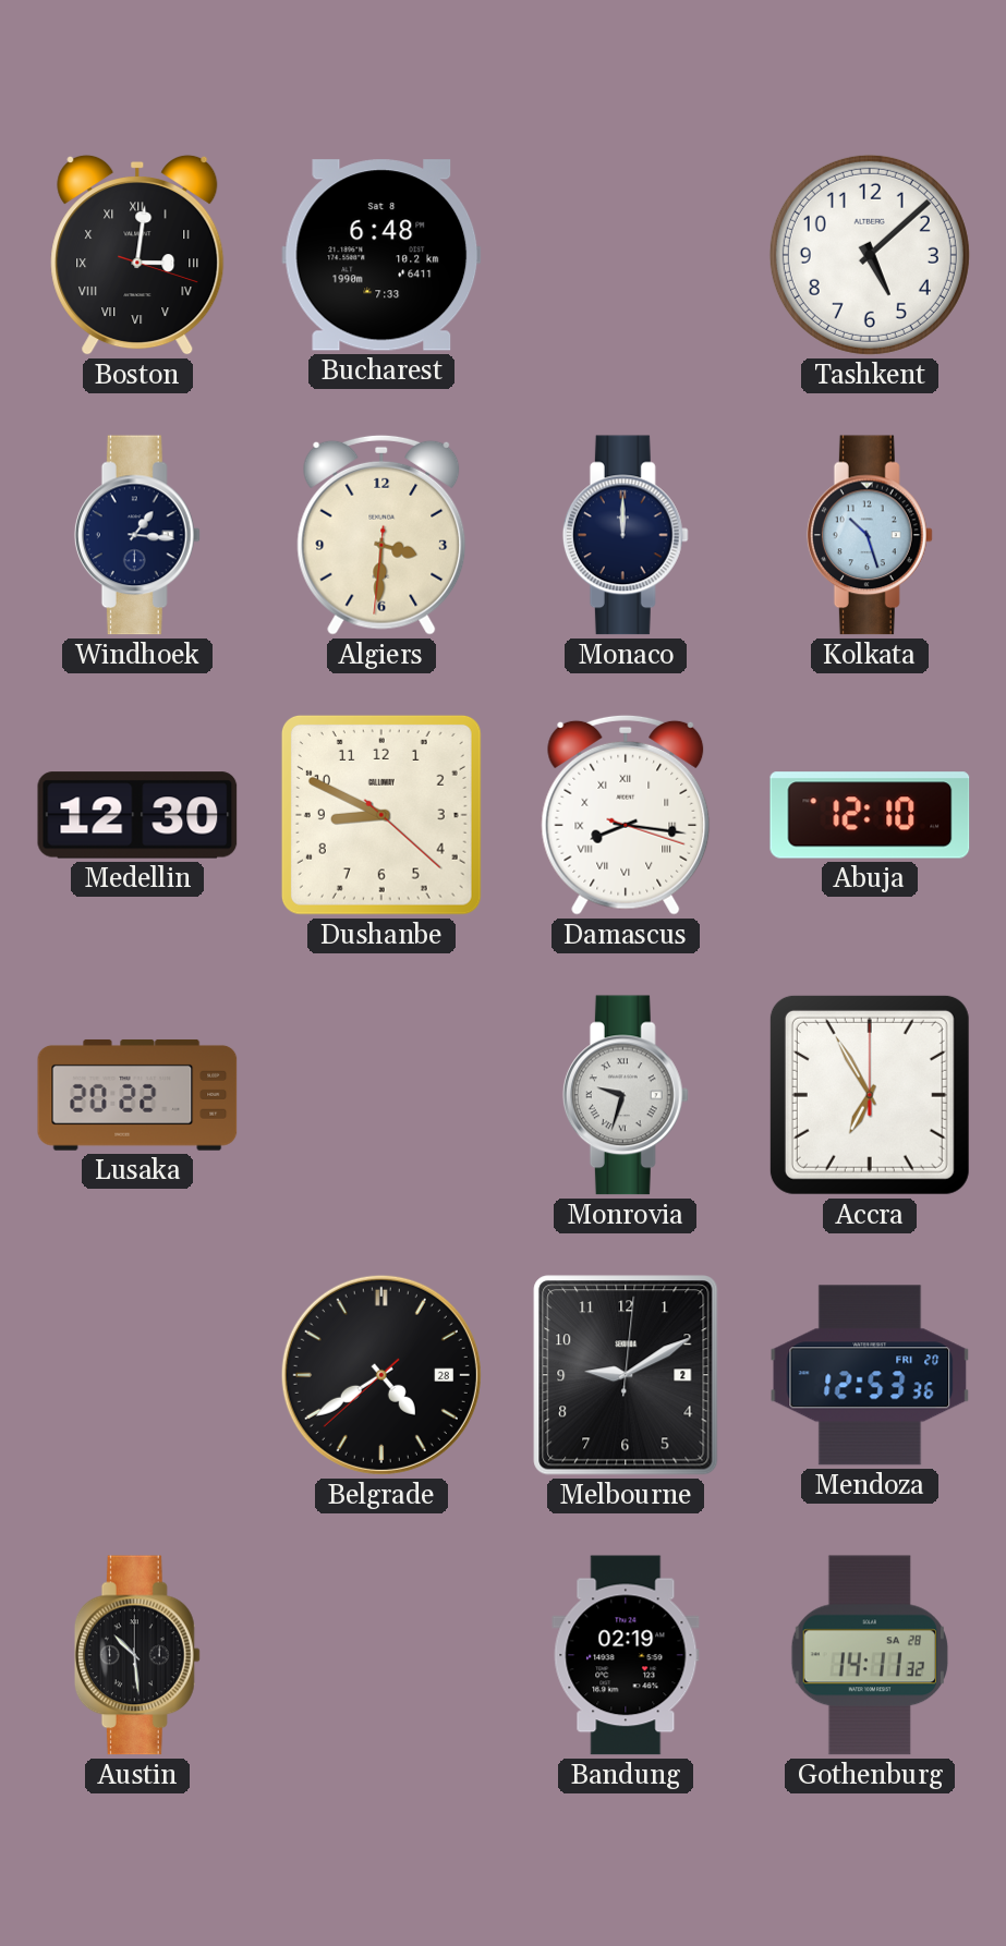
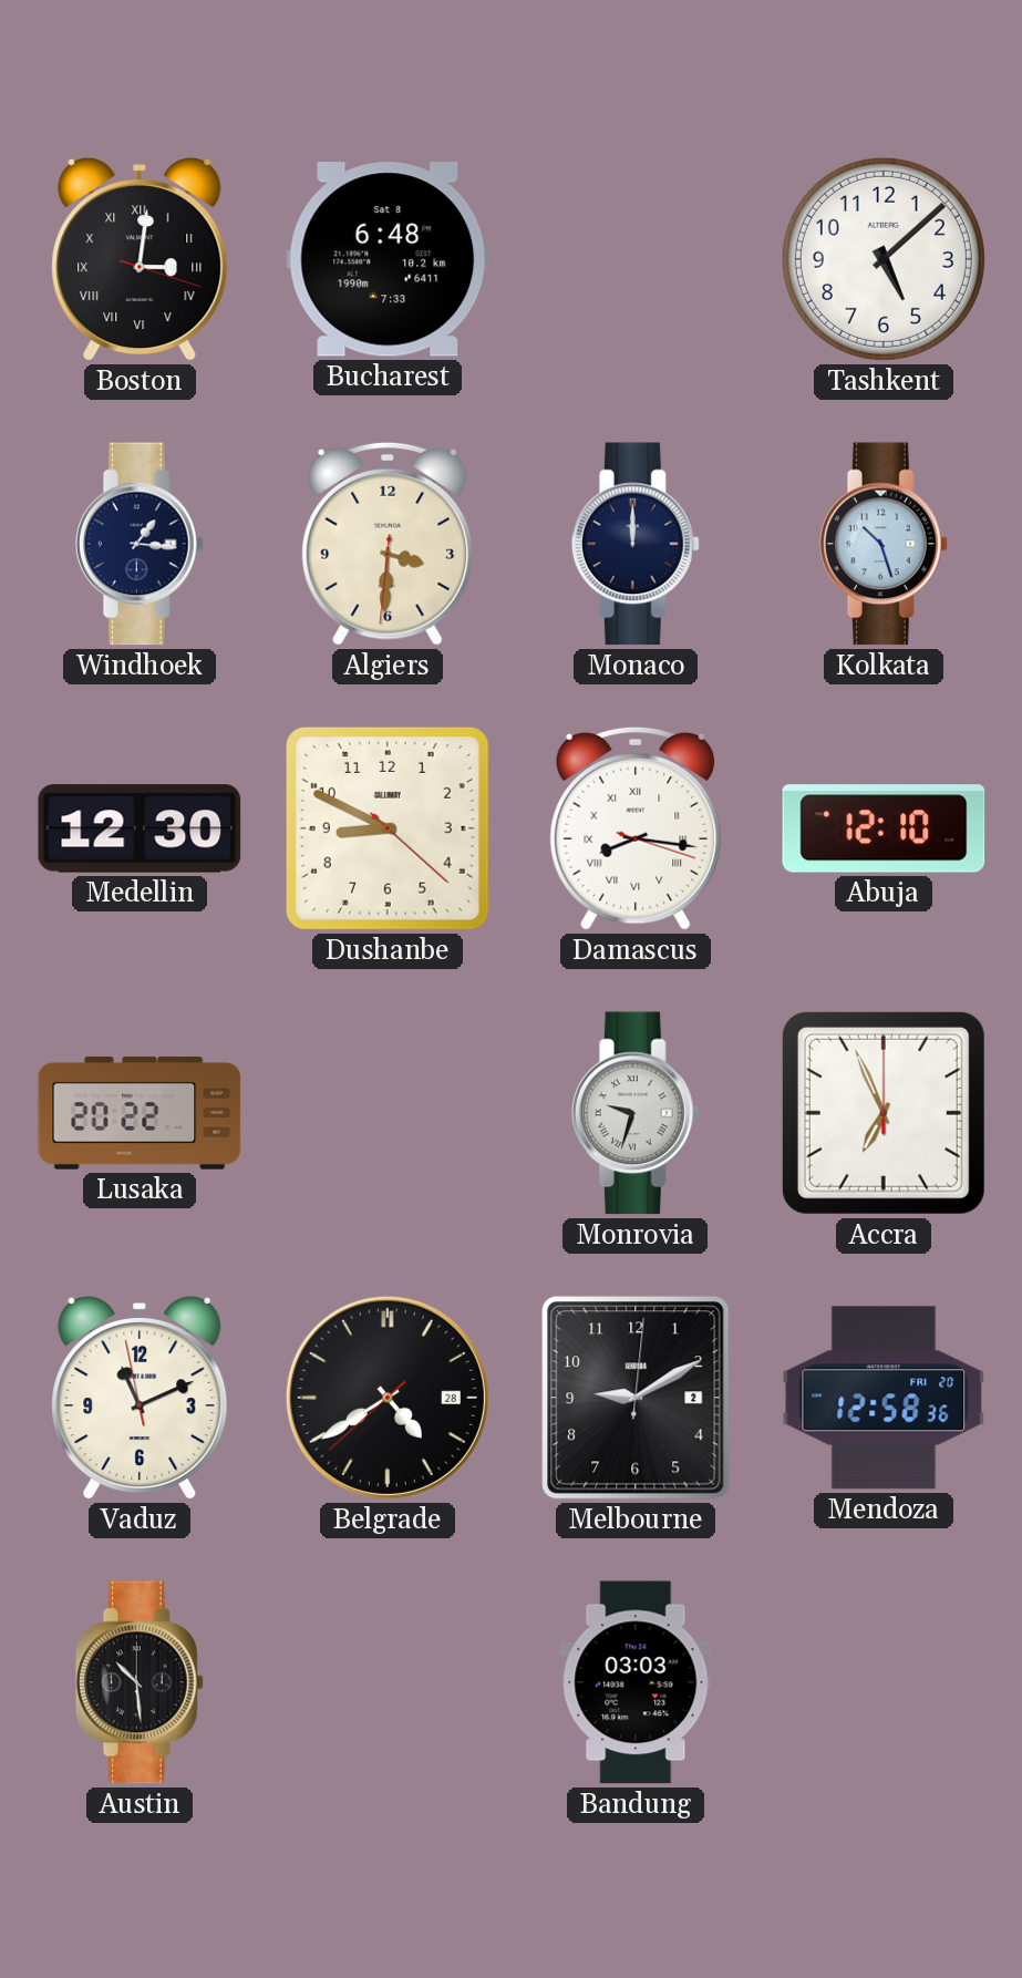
Accra: 6:55 -> 6:56
Vaduz: none -> 11:10
Mendoza: 12:53 -> 12:58
Bandung: 02:19 -> 03:03
Gothenburg: 14:11 -> none
